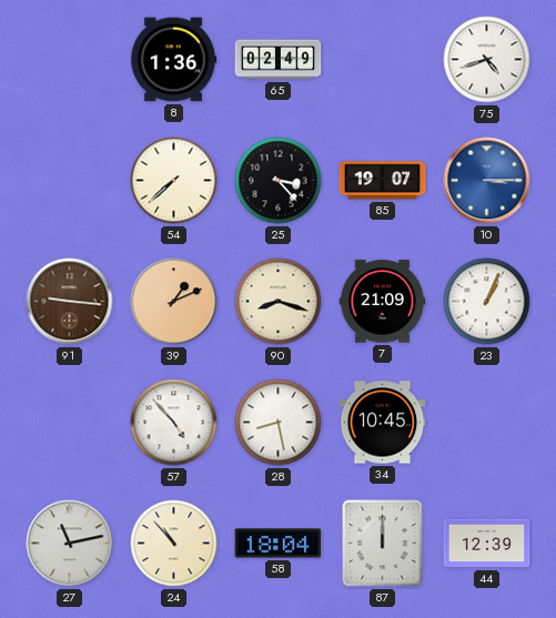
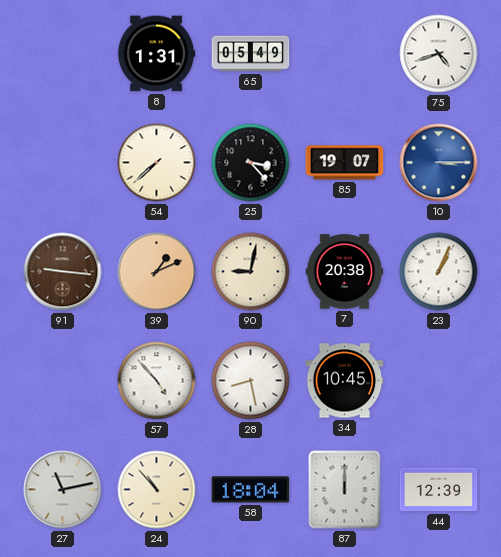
8: 1:36 -> 1:31
65: 02:49 -> 05:49
90: 8:18 -> 9:02
7: 21:09 -> 20:38
